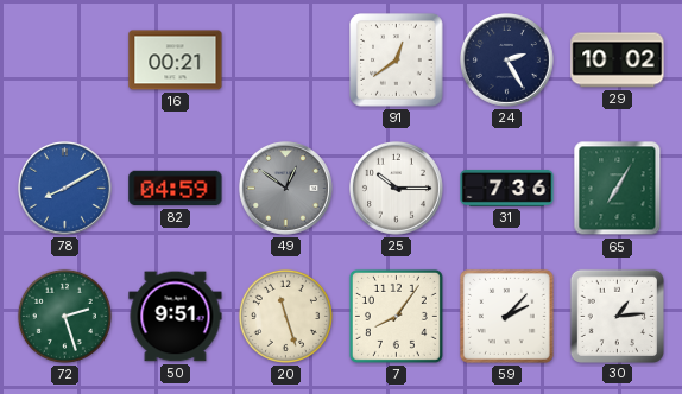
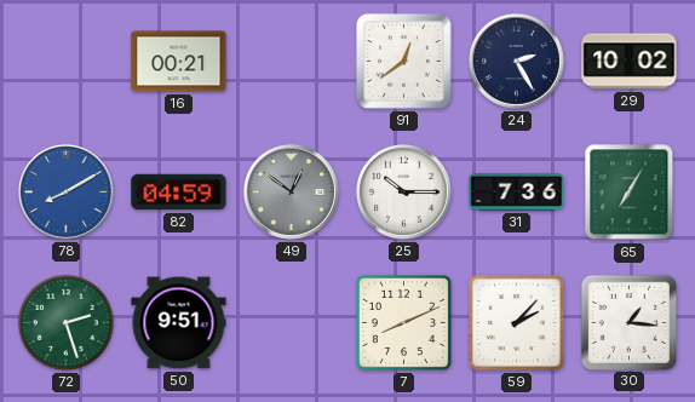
20: 11:27 -> none
7: 8:06 -> 8:11
30: 1:14 -> 1:16
